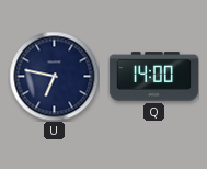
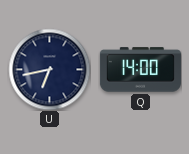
U: 6:47 -> 6:43
